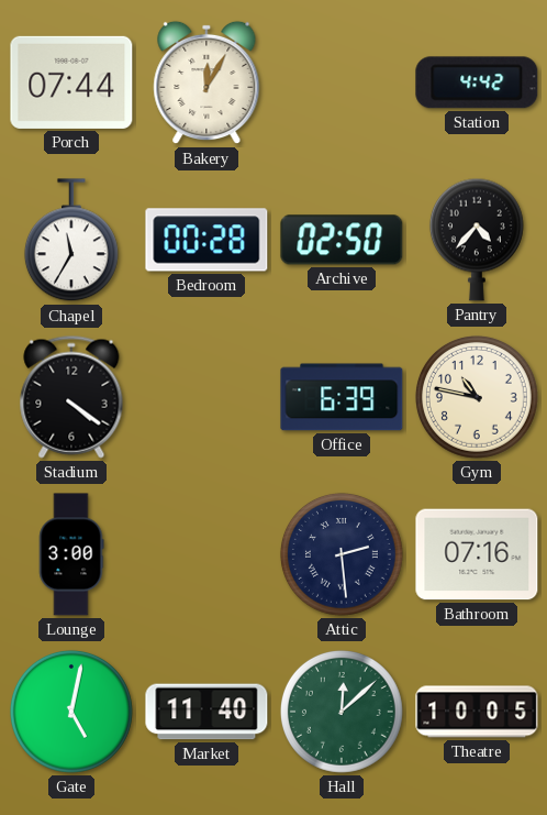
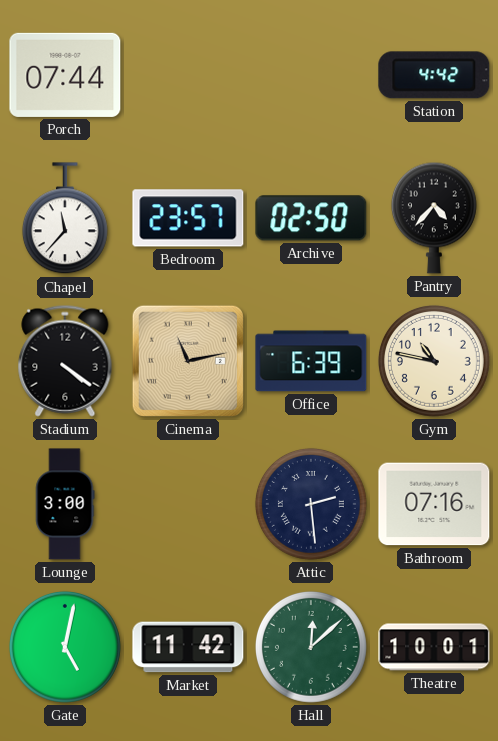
Bakery: 12:05 -> none
Chapel: 11:35 -> 11:37
Bedroom: 00:28 -> 23:57
Cinema: none -> 11:13
Market: 11:40 -> 11:42
Theatre: 10:05 -> 10:01
